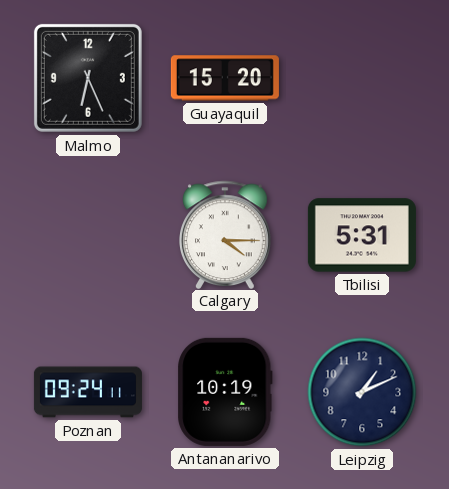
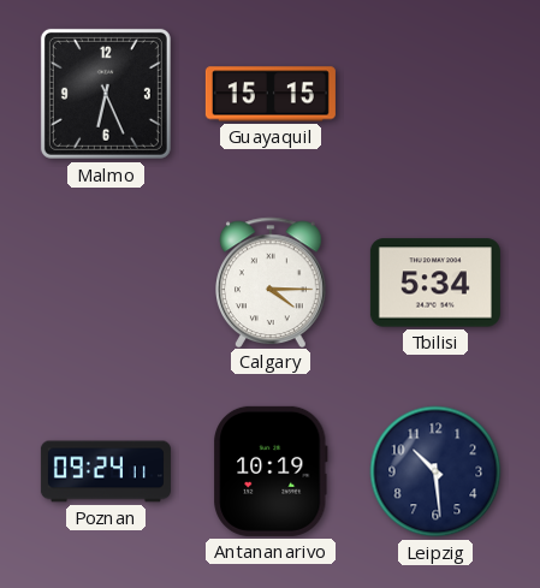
Guayaquil: 15:20 -> 15:15
Tbilisi: 5:31 -> 5:34
Leipzig: 1:11 -> 10:29
